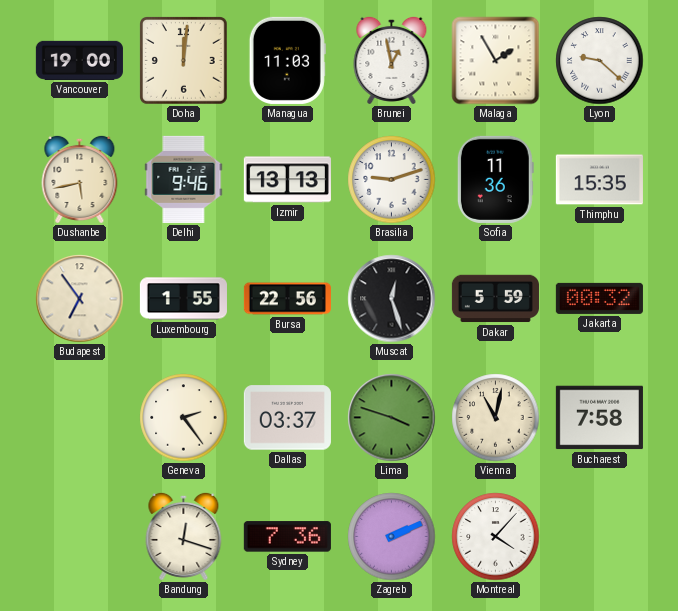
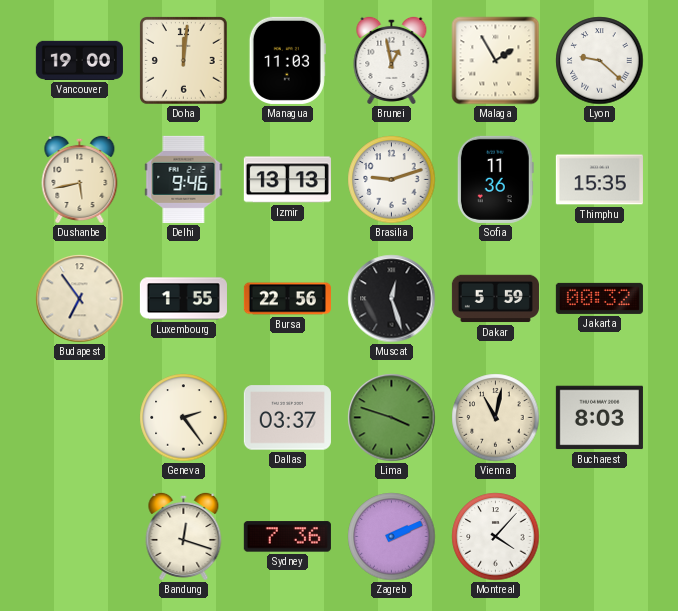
Bucharest: 7:58 -> 8:03
